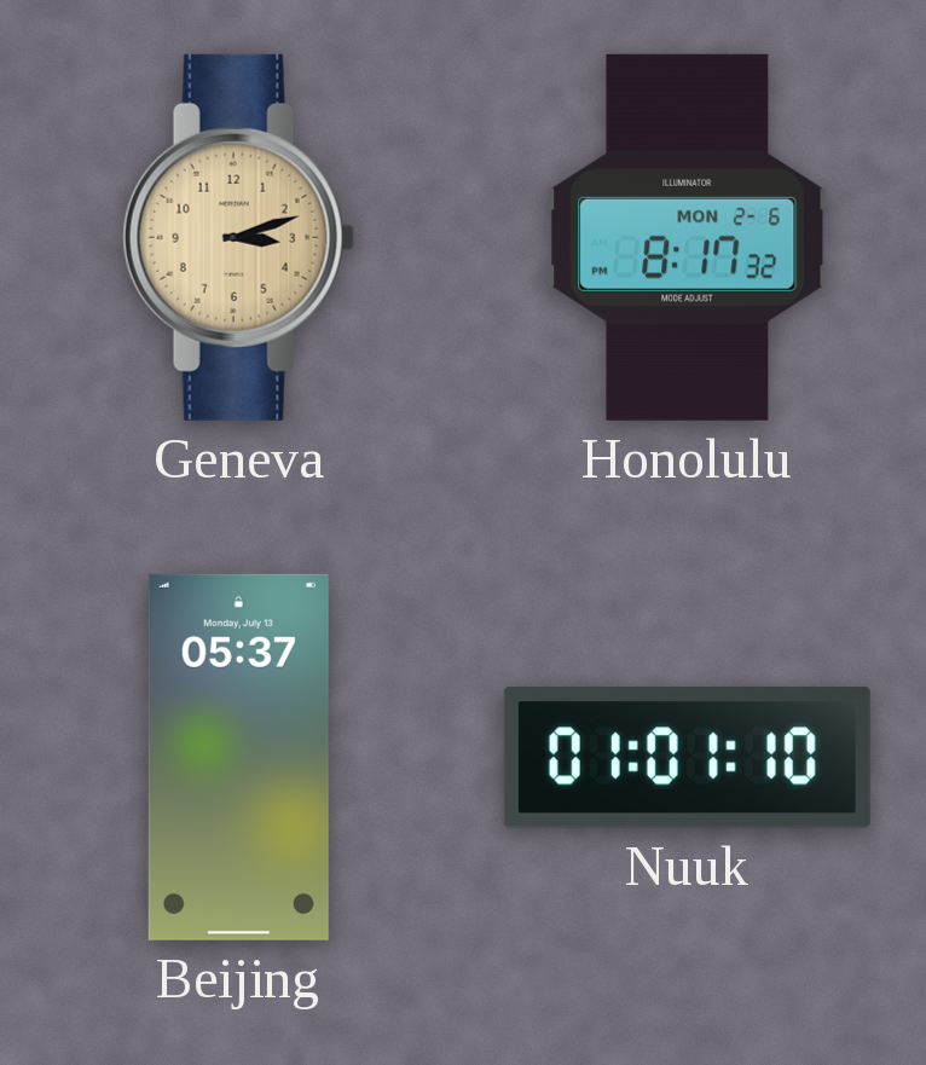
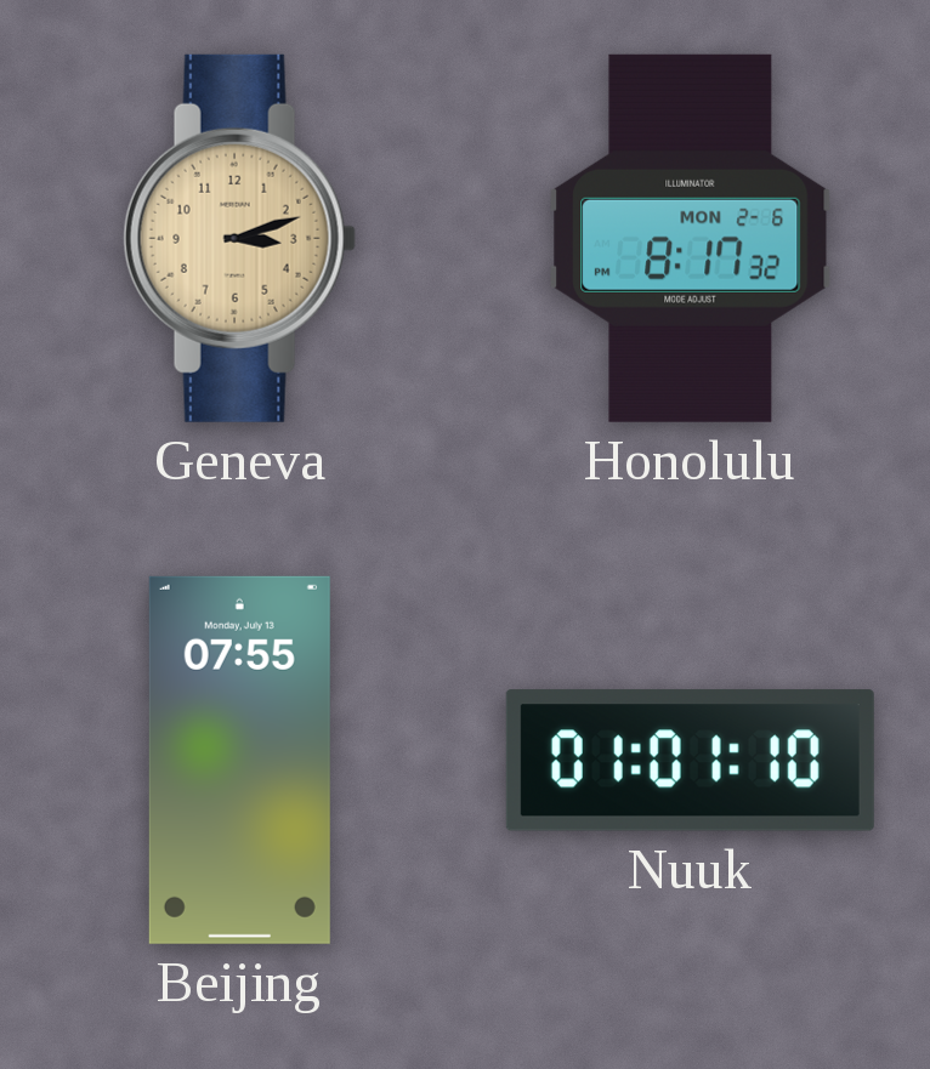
Beijing: 05:37 -> 07:55
